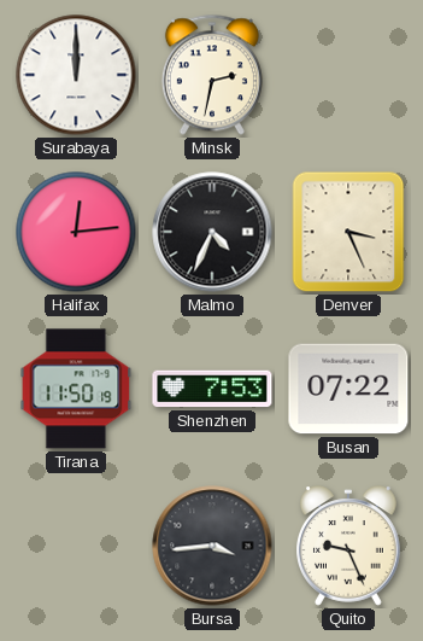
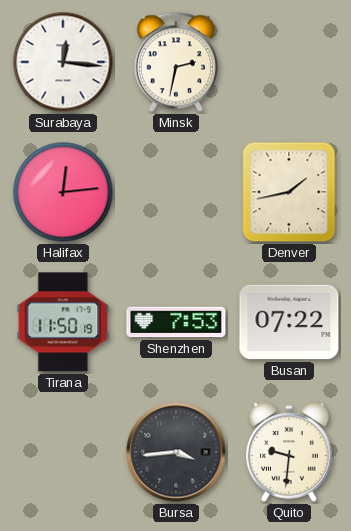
Surabaya: 12:00 -> 12:16
Malmo: 4:34 -> none
Denver: 3:26 -> 1:43
Quito: 9:26 -> 9:31
